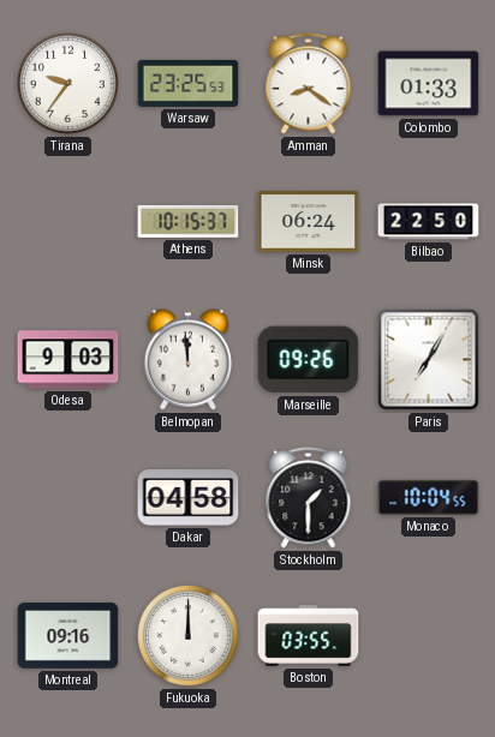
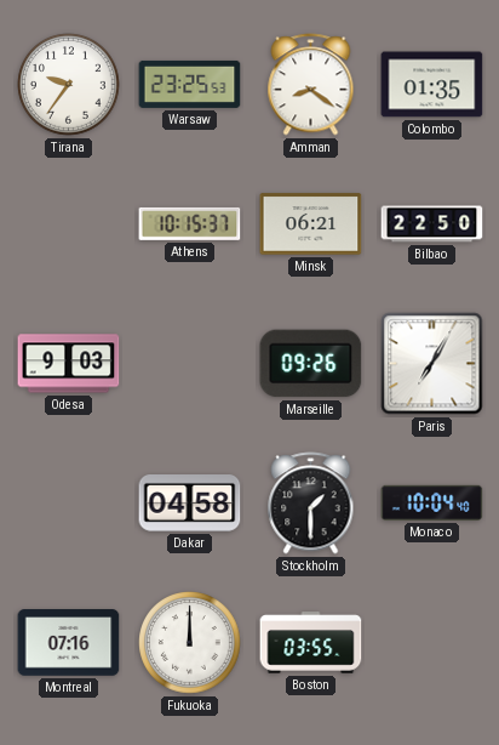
Colombo: 01:33 -> 01:35
Minsk: 06:24 -> 06:21
Belmopan: 11:59 -> none
Monaco: 10:04:55 -> 10:04:40
Montreal: 09:16 -> 07:16
